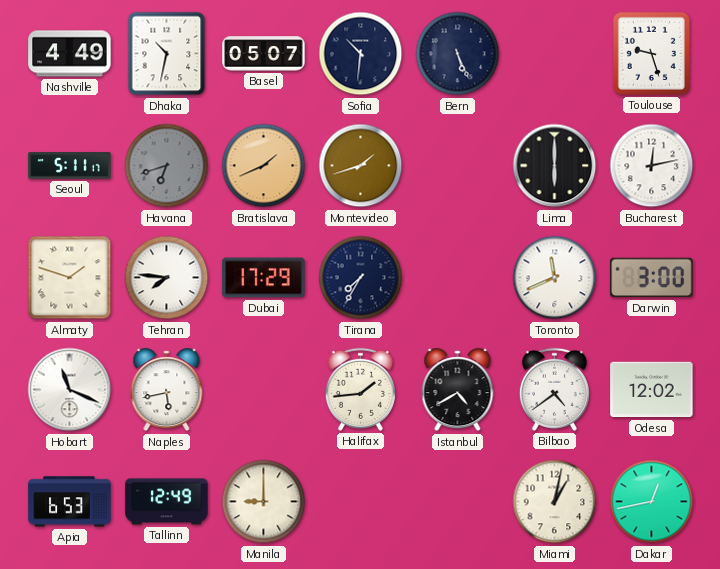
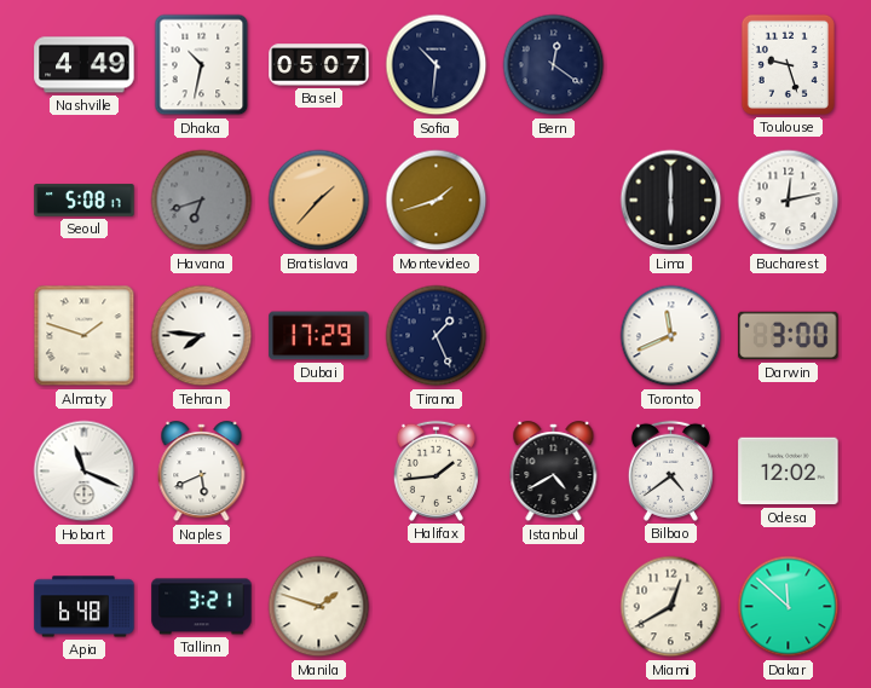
Bern: 5:26 -> 12:21
Seoul: 5:11 -> 5:08
Bratislava: 1:41 -> 1:37
Tirana: 7:35 -> 1:26
Naples: 5:43 -> 5:41
Apia: 6:53 -> 6:48
Tallinn: 12:49 -> 3:21
Manila: 9:00 -> 1:48
Miami: 1:02 -> 12:40
Dakar: 12:43 -> 11:52
